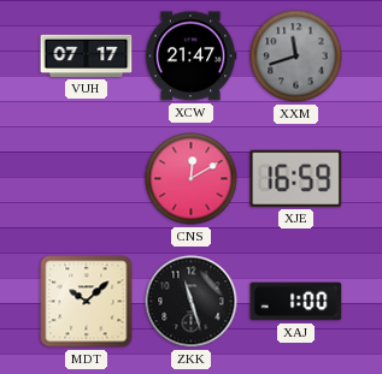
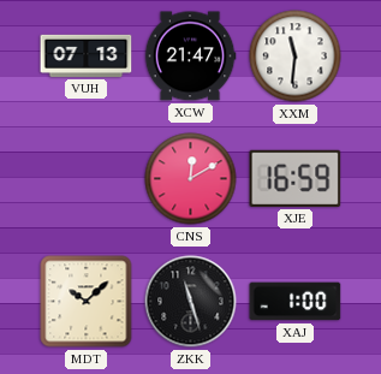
VUH: 07:17 -> 07:13
XXM: 11:42 -> 11:31
XXM dial: grey -> white
